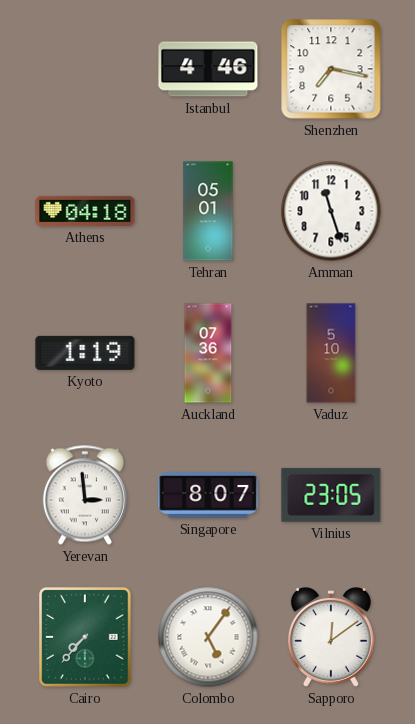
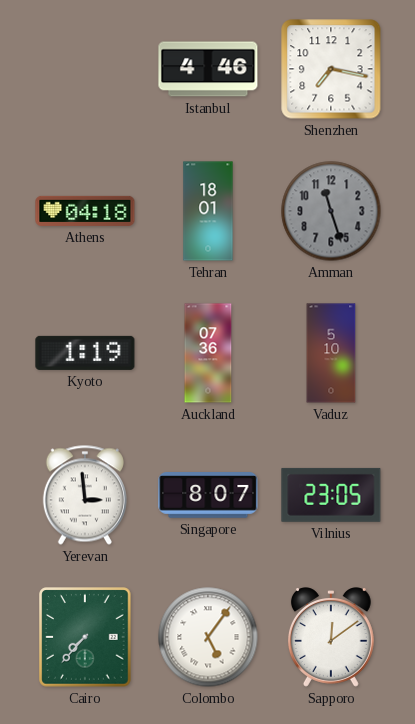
Tehran: 05:01 -> 18:01
Amman dial: white -> grey
